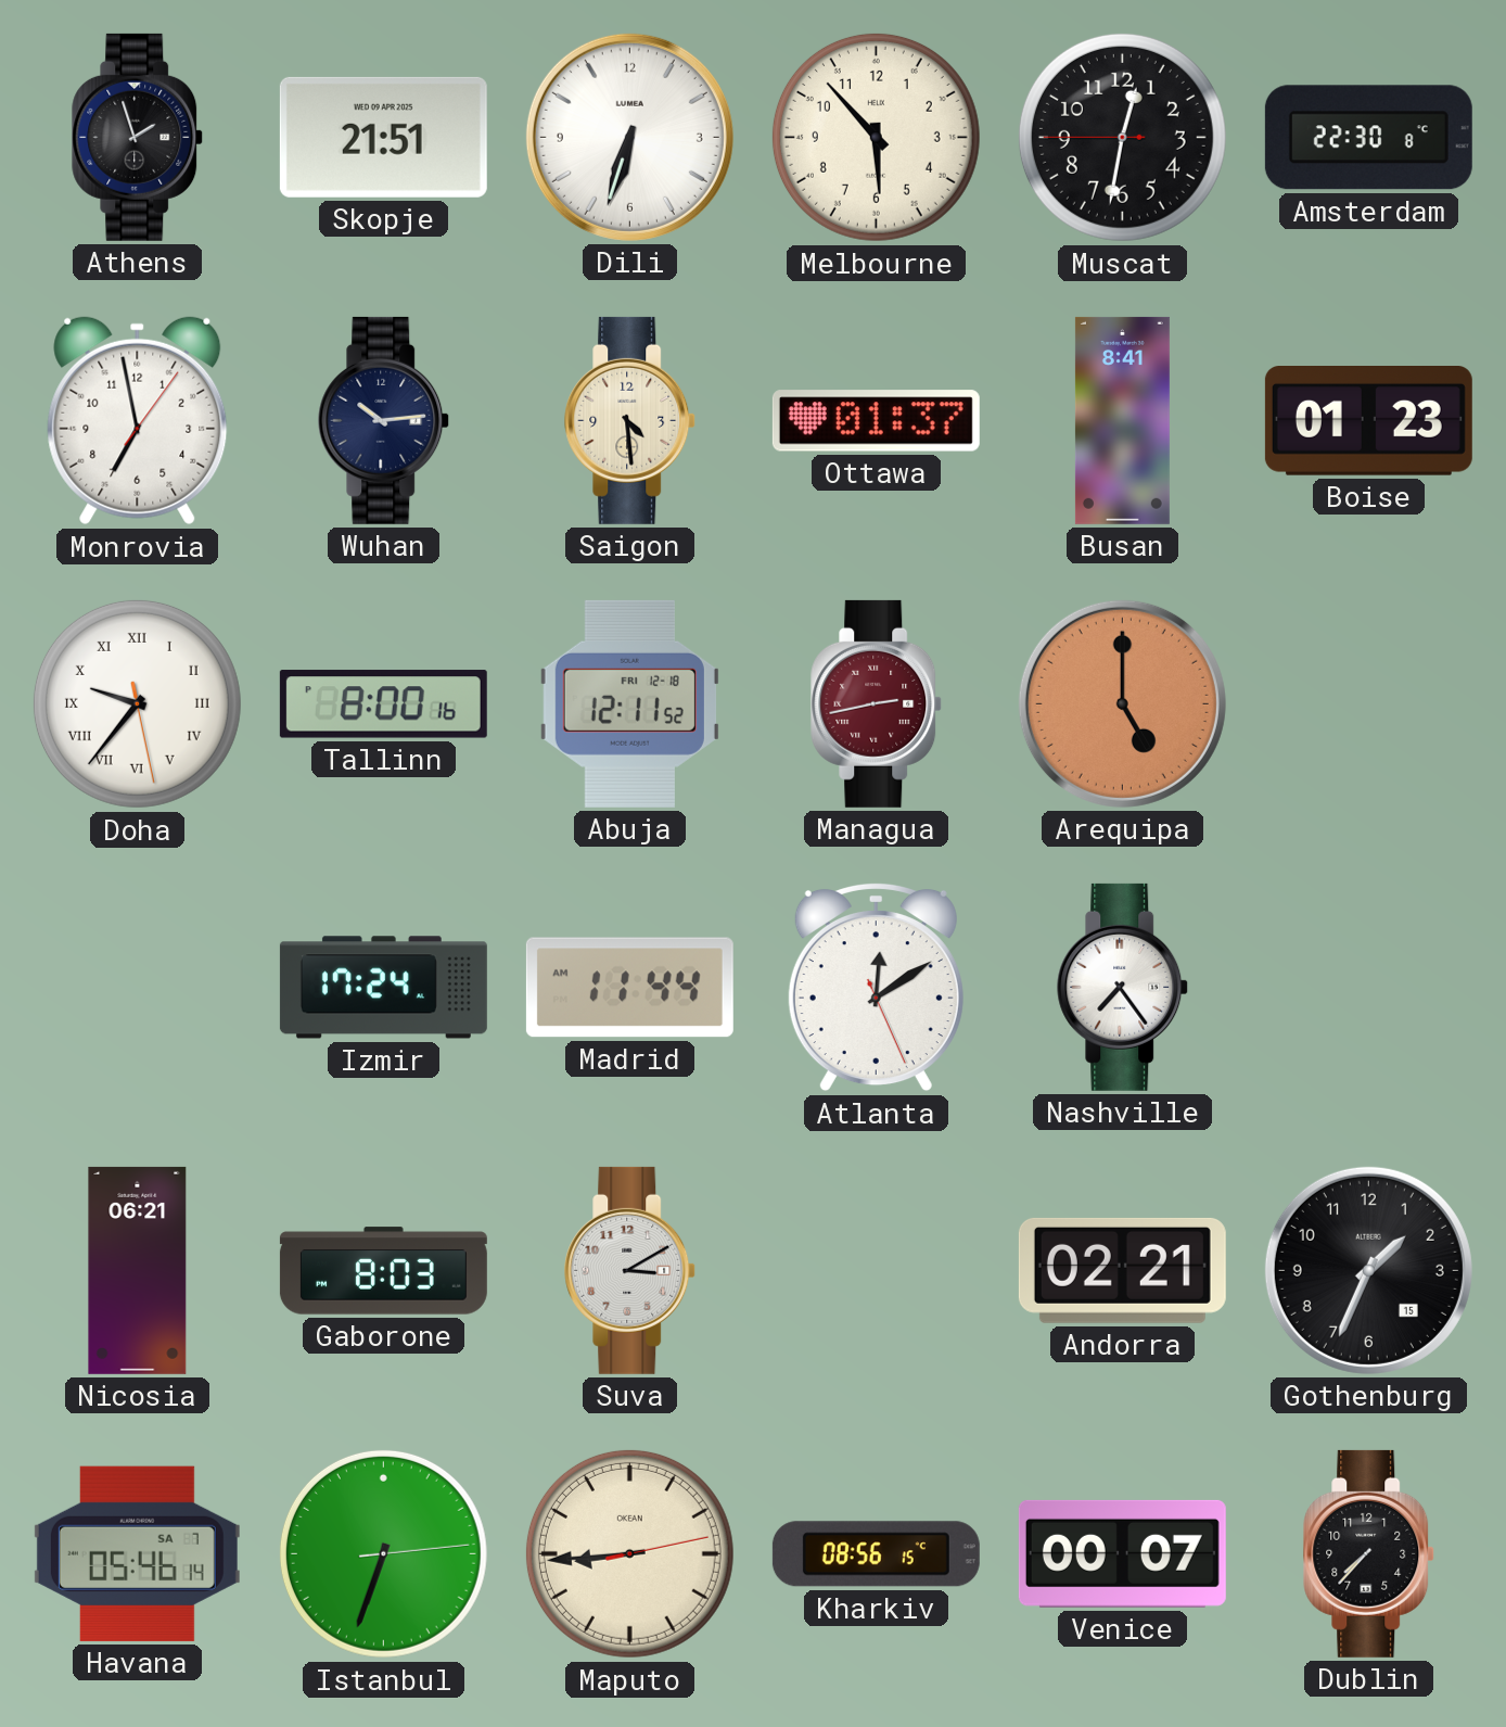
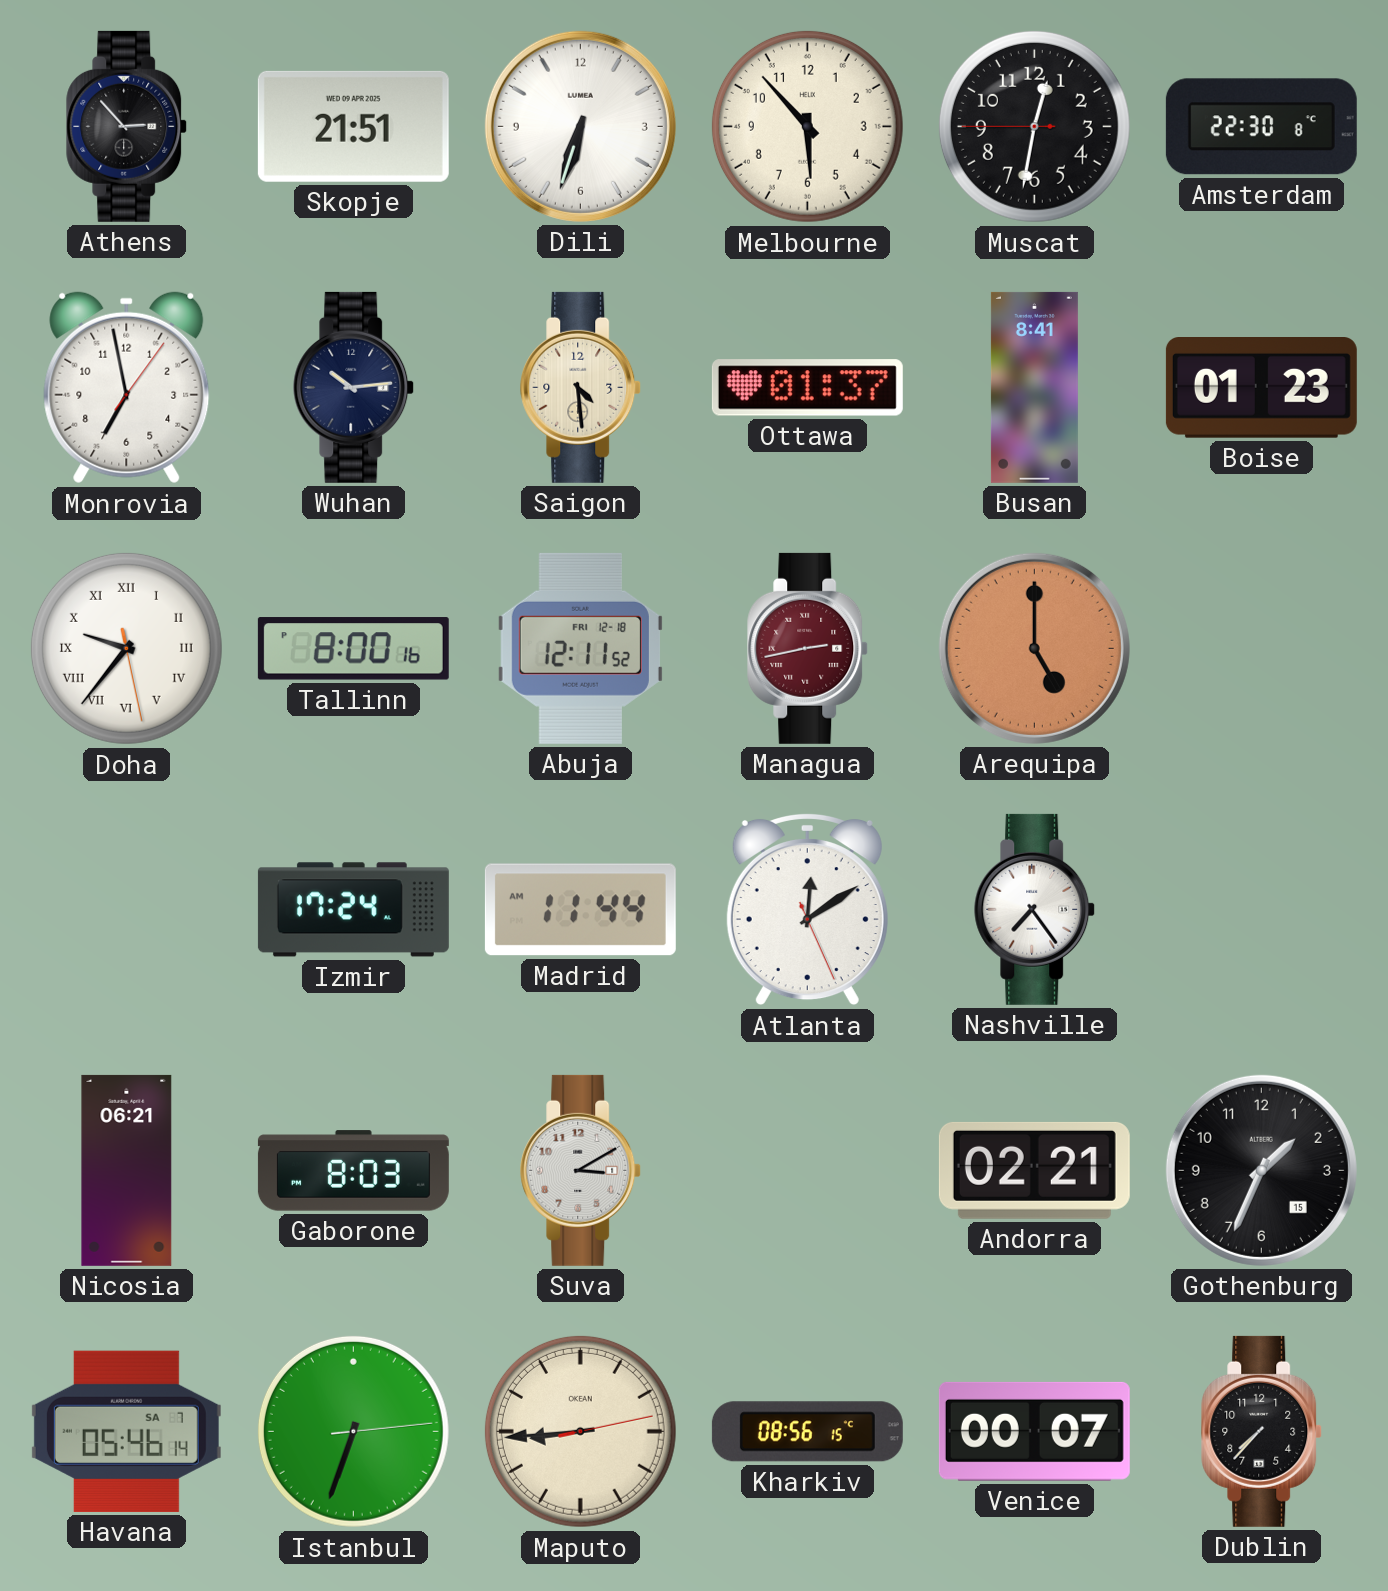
Athens: 1:57 -> 2:53
